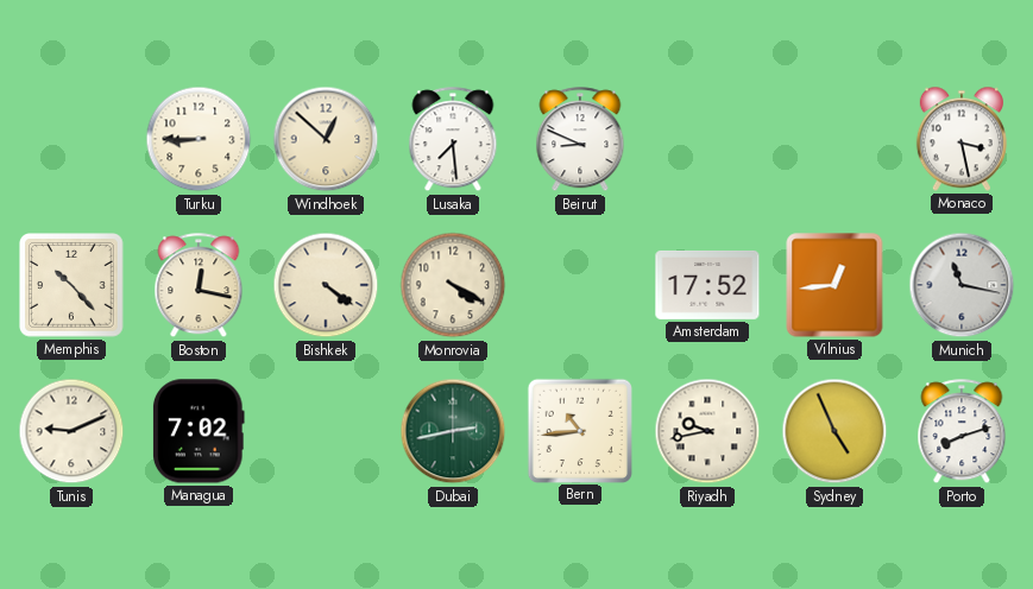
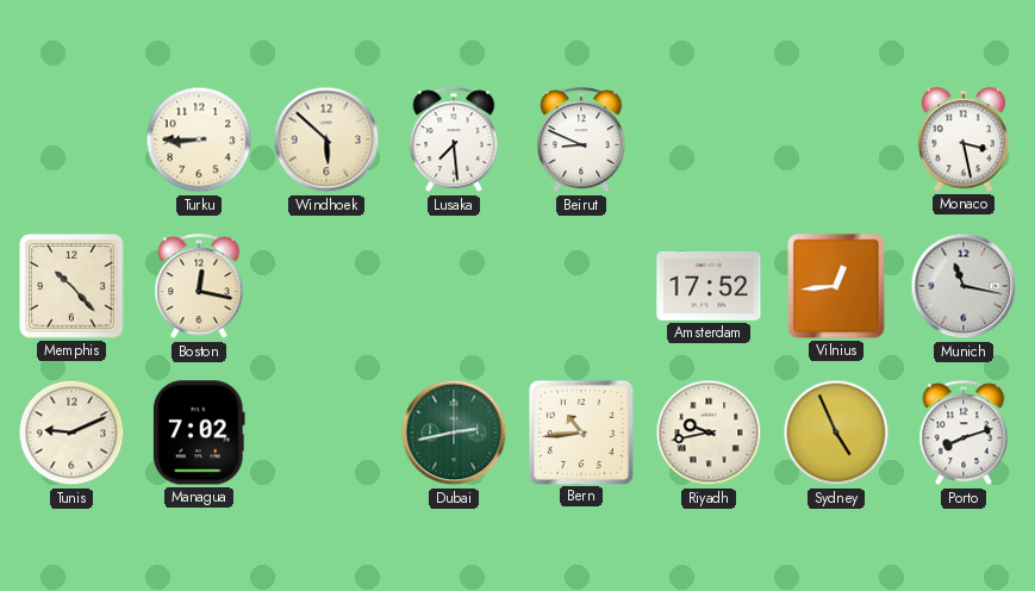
Windhoek: 12:52 -> 5:52
Bishkek: 4:21 -> none
Monrovia: 4:20 -> none
